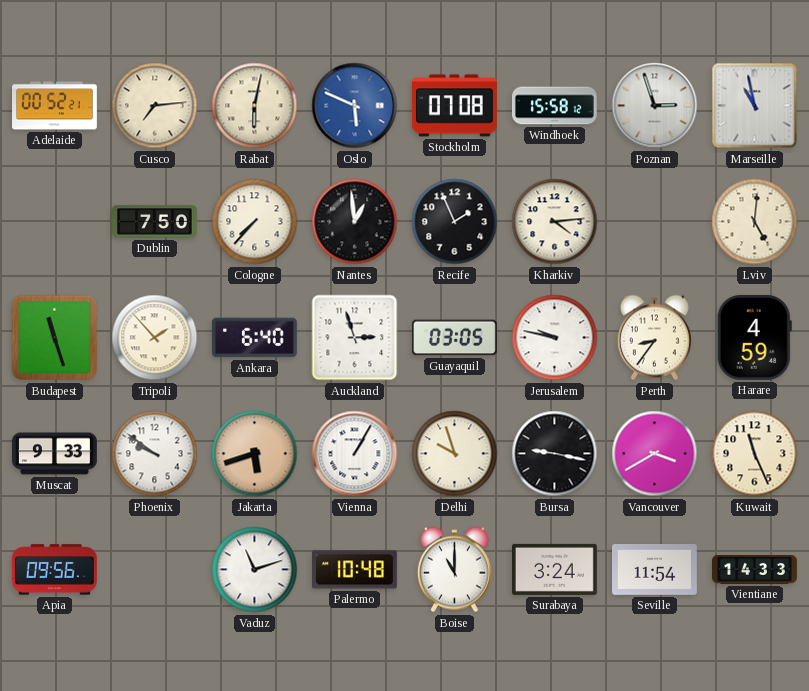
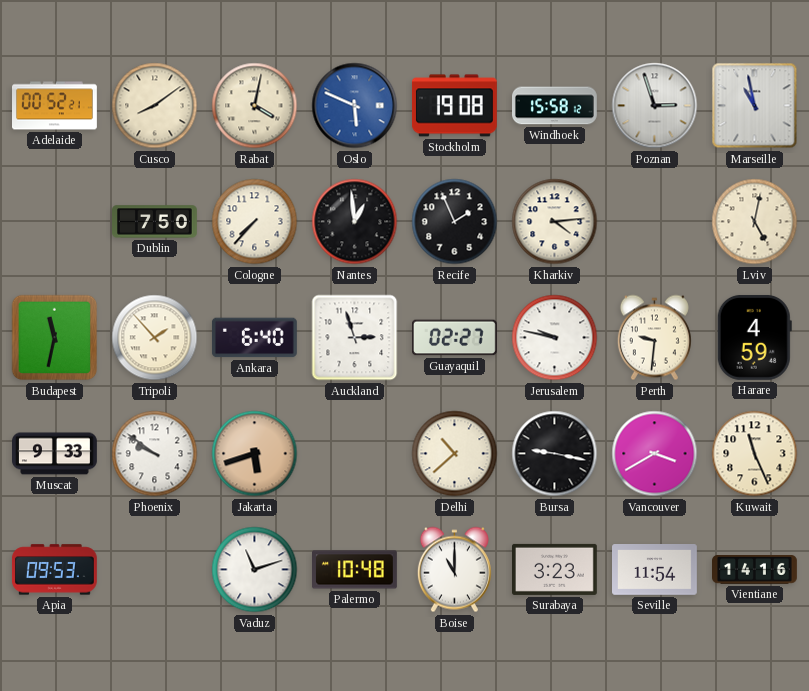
Cusco: 7:14 -> 8:09
Rabat: 6:02 -> 4:02
Stockholm: 07:08 -> 19:08
Lviv: 5:01 -> 5:02
Budapest: 11:27 -> 11:32
Guayaquil: 03:05 -> 02:27
Perth: 8:36 -> 9:31
Vienna: 1:05 -> none
Delhi: 9:57 -> 10:38
Apia: 09:56 -> 09:53
Surabaya: 3:24 -> 3:23
Vientiane: 14:33 -> 14:16
